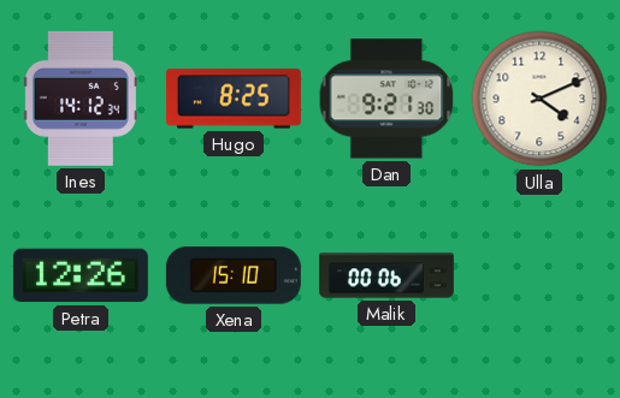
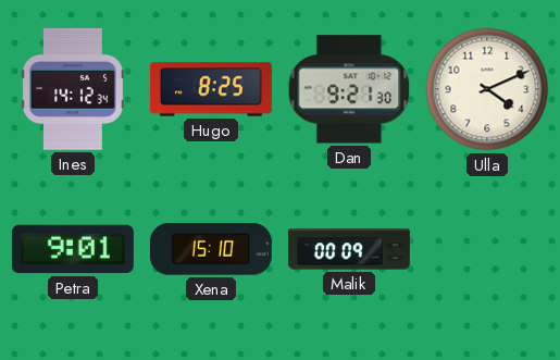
Petra: 12:26 -> 9:01
Malik: 00:06 -> 00:09
